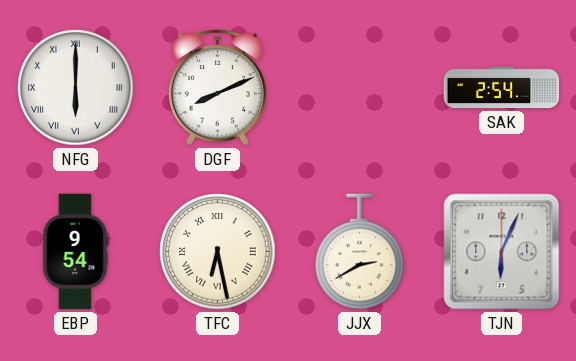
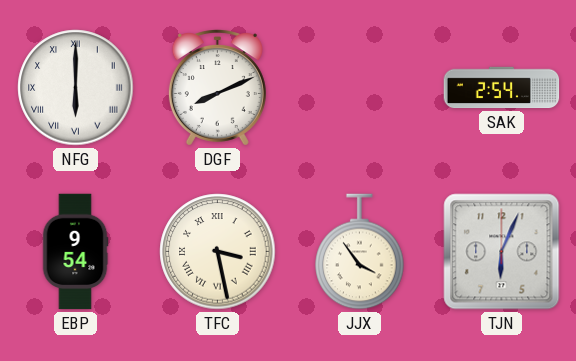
TFC: 6:28 -> 3:28
JJX: 2:40 -> 3:54
